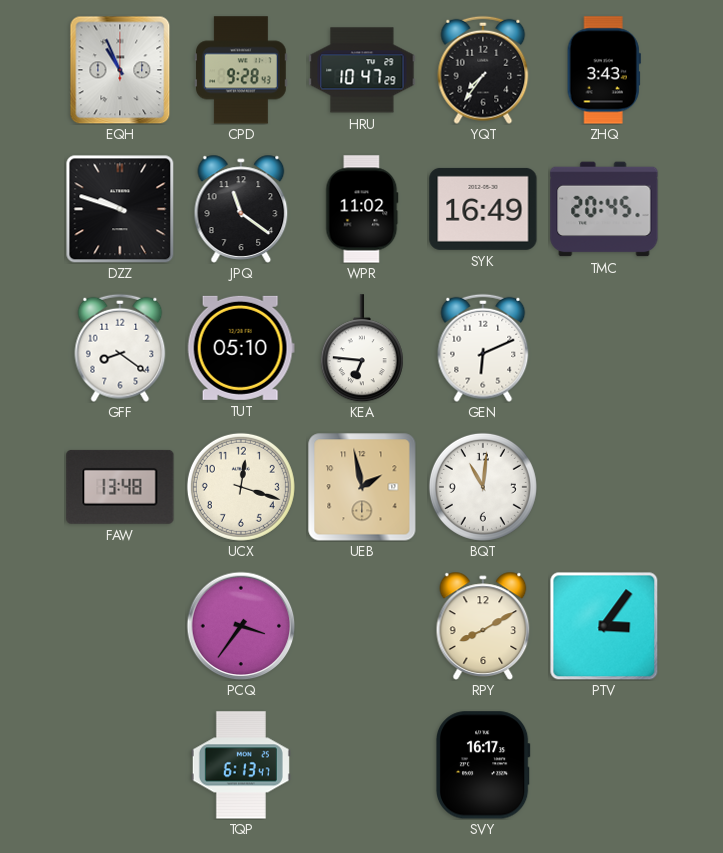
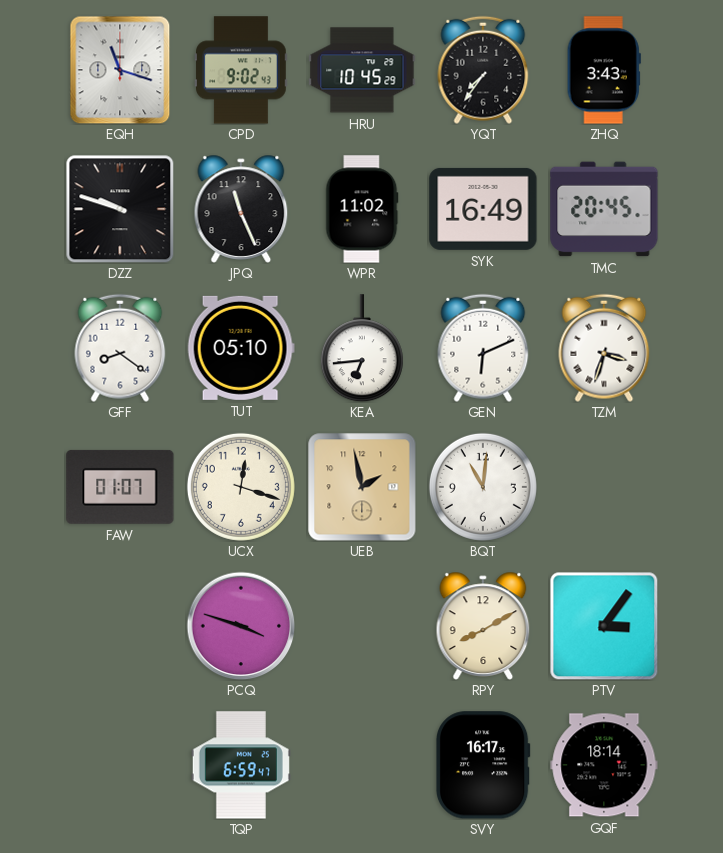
EQH: 10:56 -> 11:18
CPD: 9:28 -> 9:02
HRU: 10:47 -> 10:45
JPQ: 11:21 -> 11:26
KEA: 6:46 -> 6:44
TZM: none -> 3:33
FAW: 13:48 -> 01:07
PCQ: 3:36 -> 3:48
TQP: 6:13 -> 6:59
GQF: none -> 18:14
